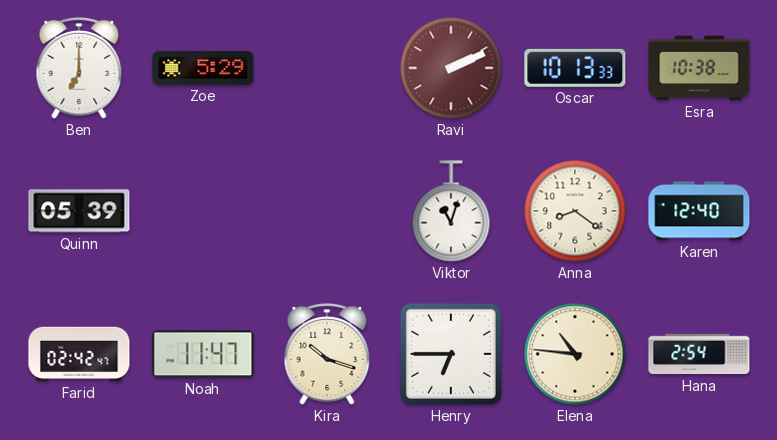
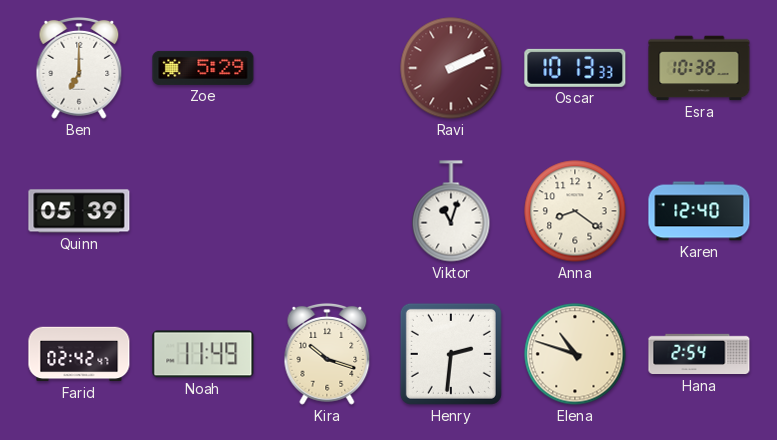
Noah: 11:47 -> 11:49
Henry: 6:45 -> 2:31
Elena: 10:46 -> 10:48
